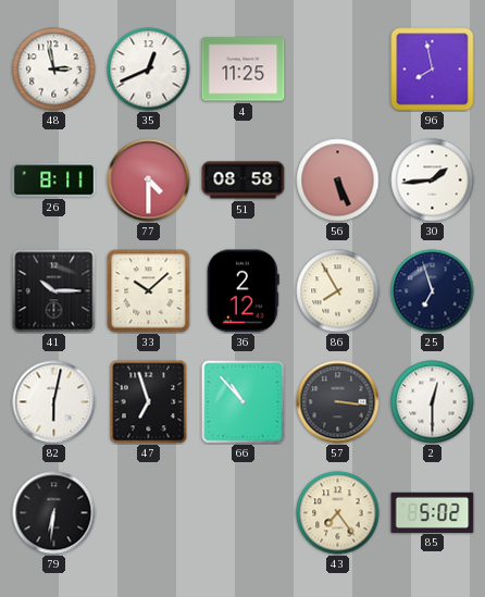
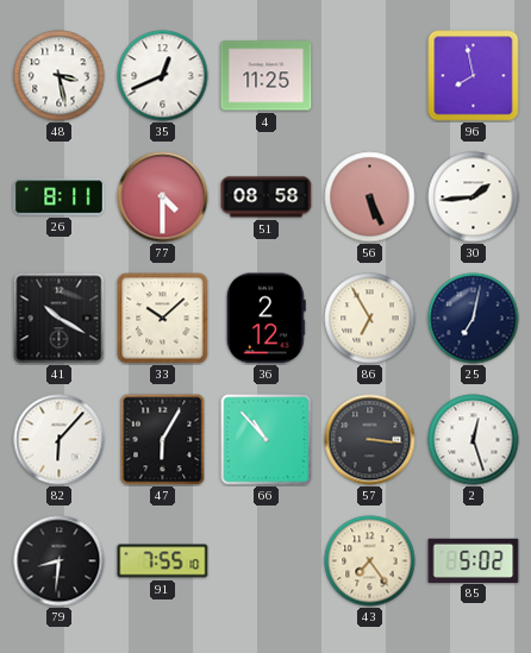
48: 2:58 -> 3:28
41: 10:15 -> 10:20
86: 7:55 -> 6:55
25: 6:57 -> 7:02
82: 6:02 -> 6:07
47: 6:57 -> 6:05
2: 12:30 -> 12:27
79: 6:31 -> 8:31
91: none -> 7:55
